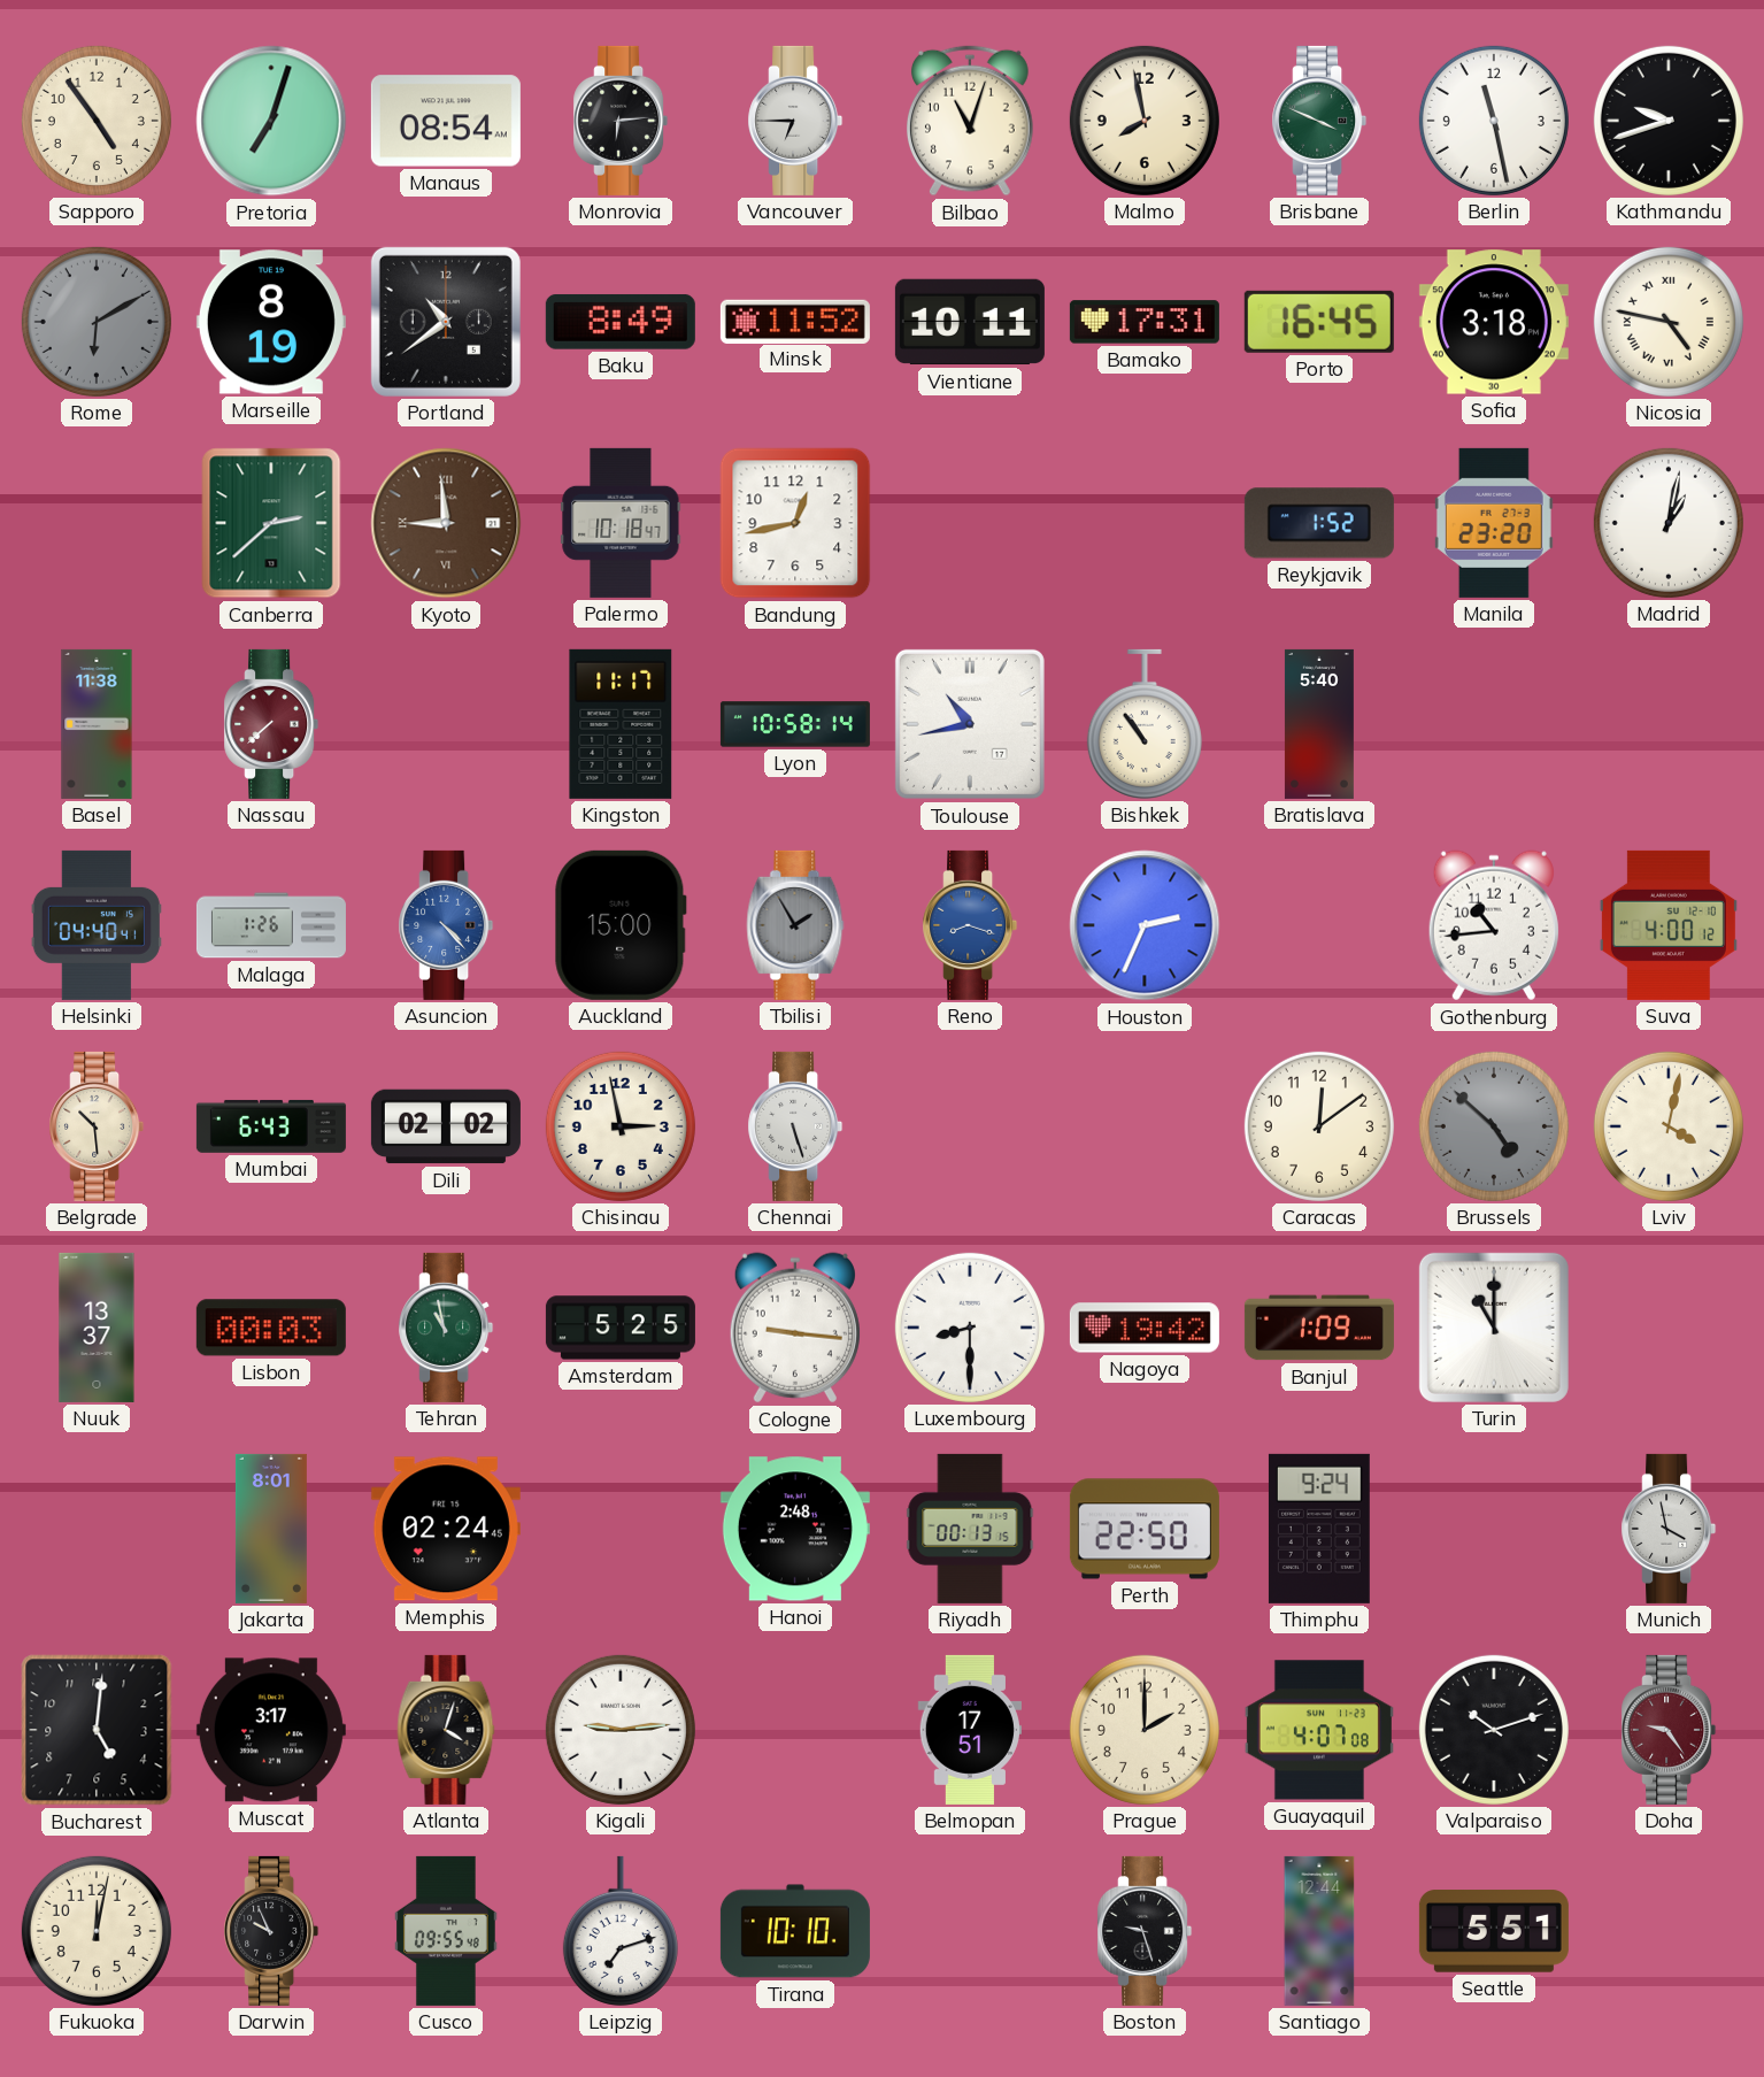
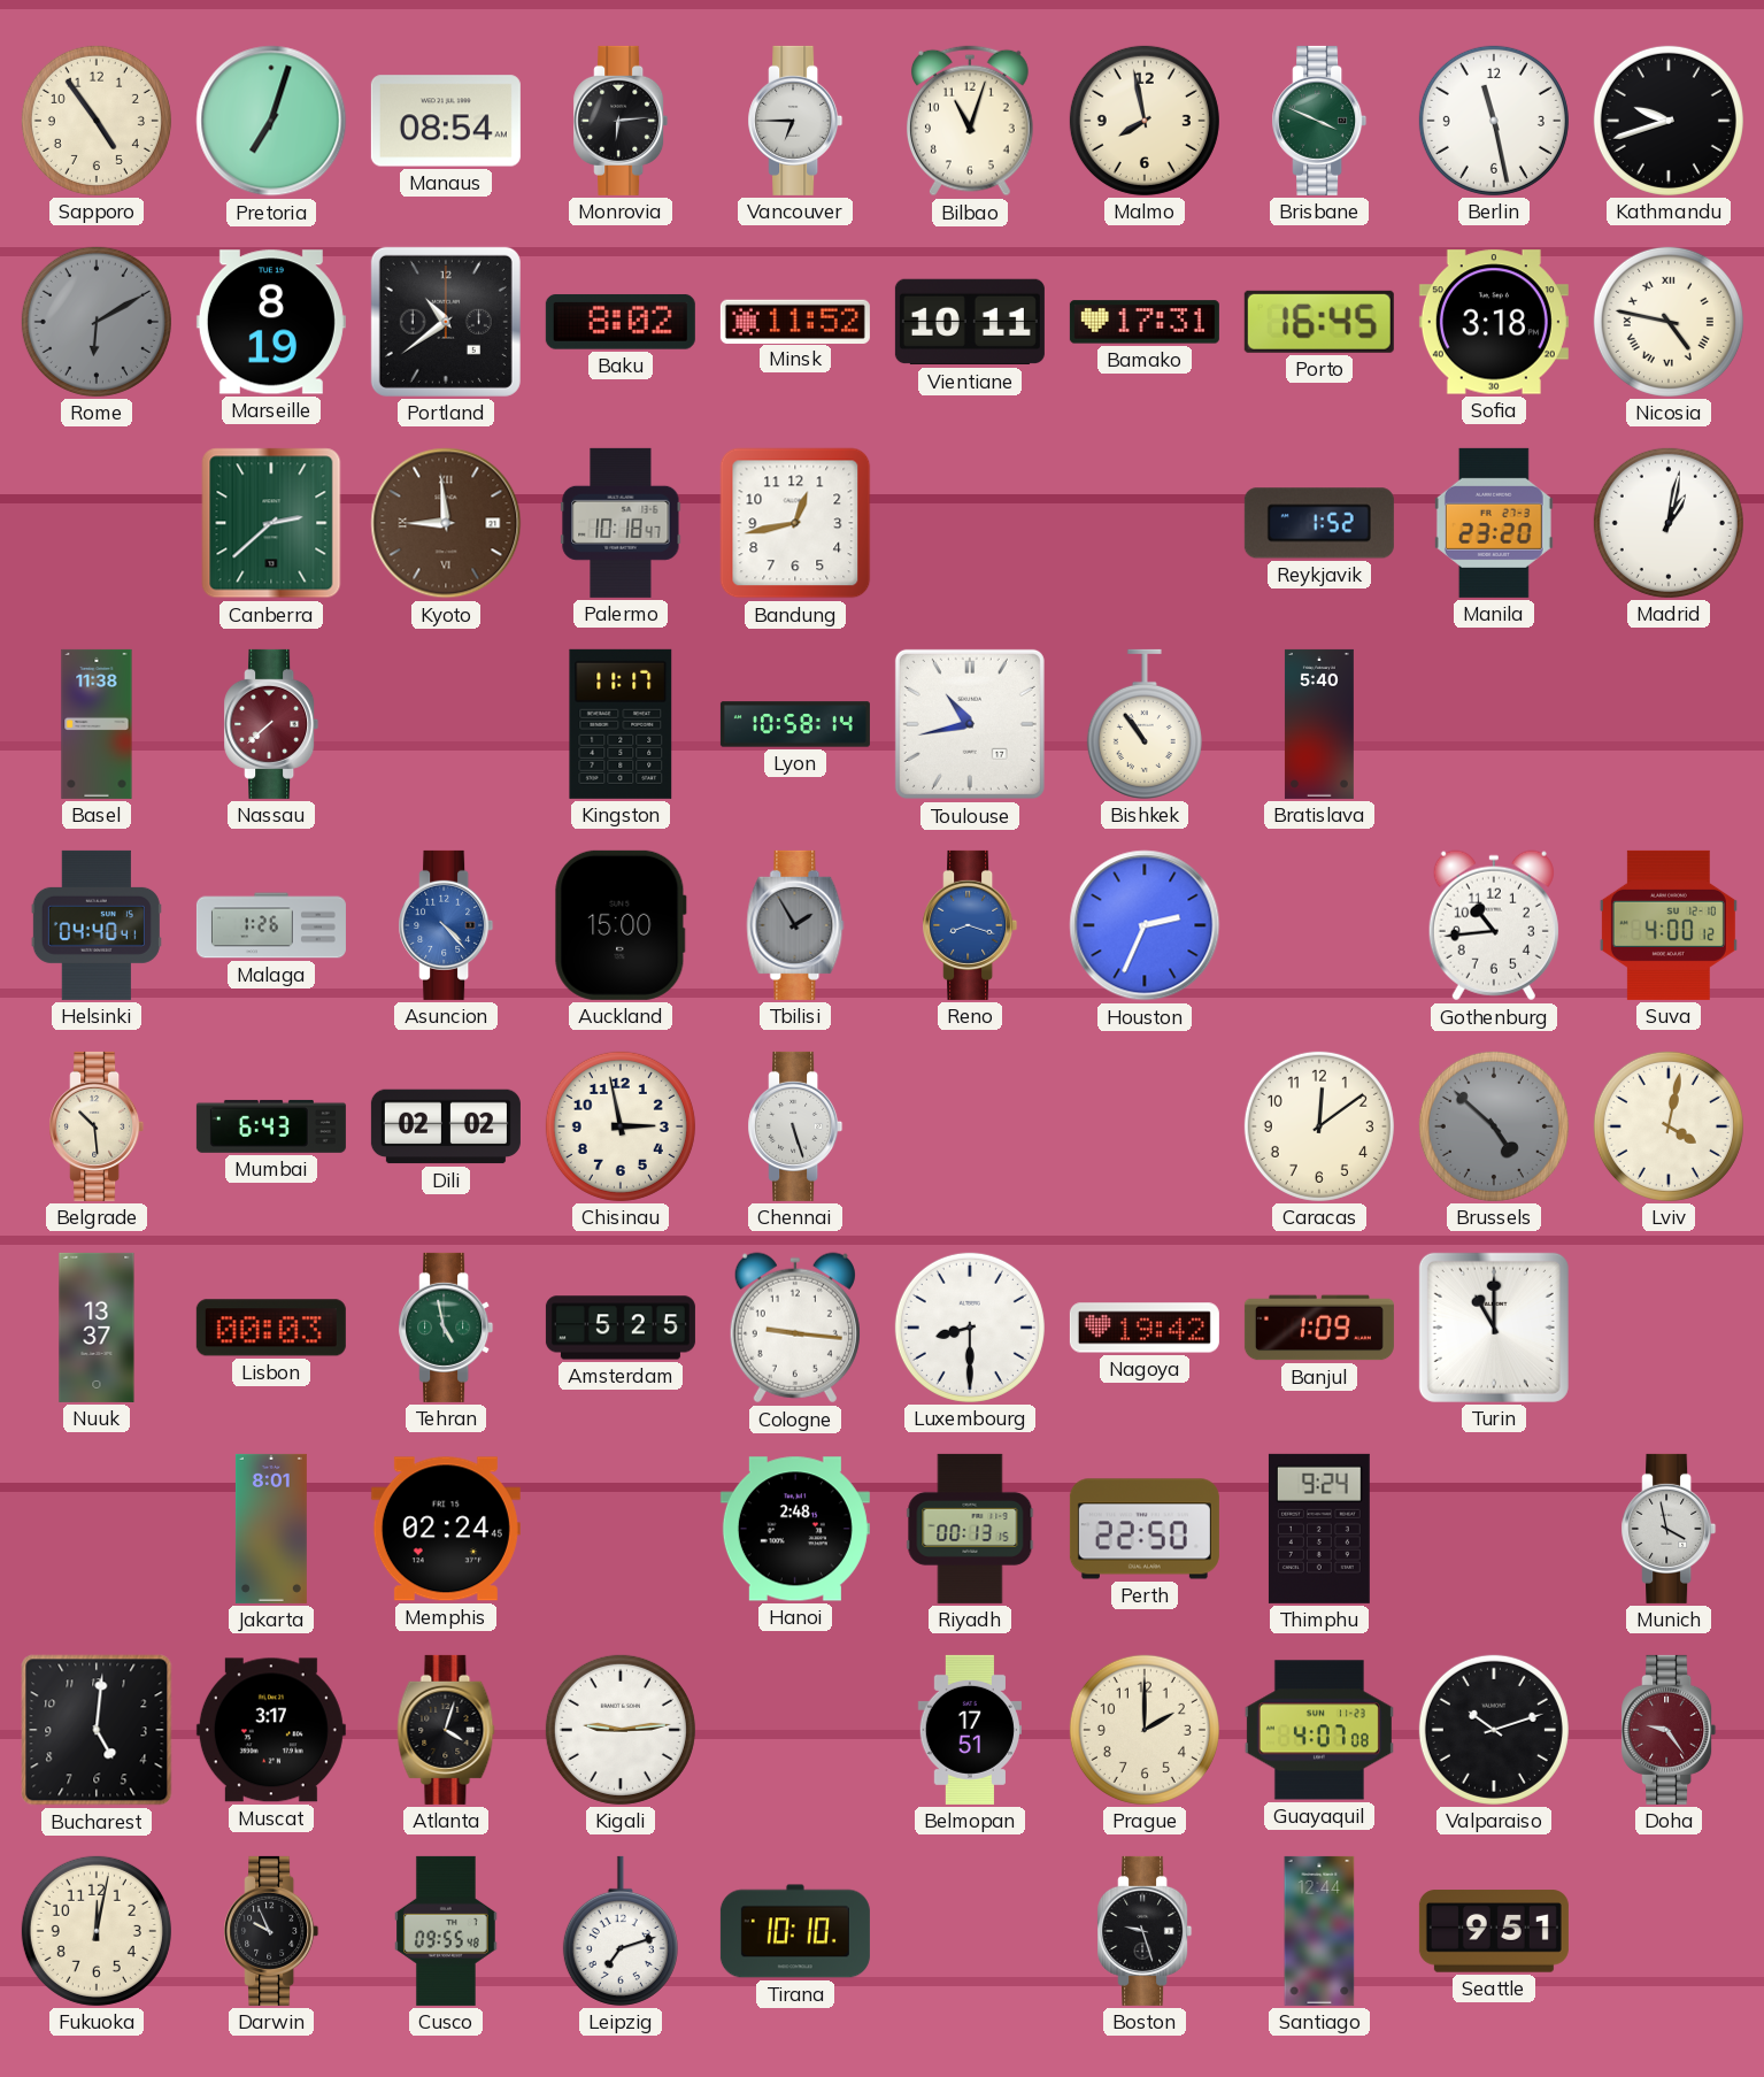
Baku: 8:49 -> 8:02
Tehran: 10:58 -> 4:58
Seattle: 5:51 -> 9:51
